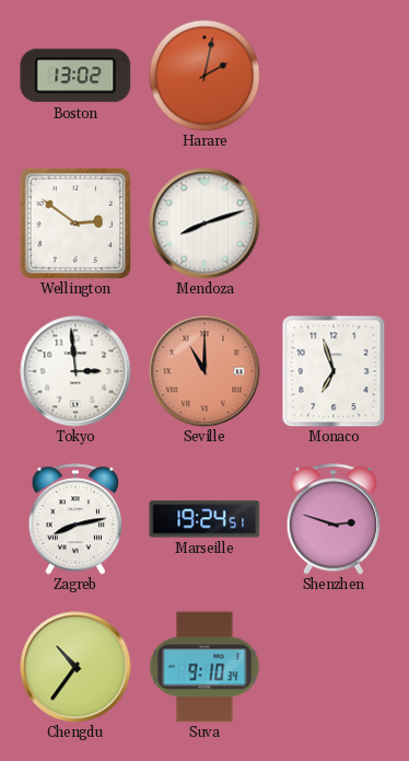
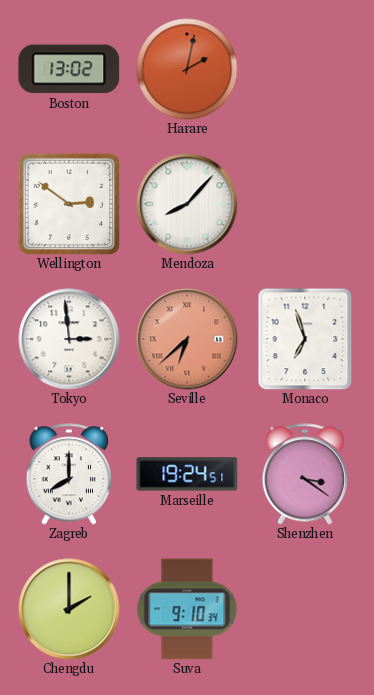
Mendoza: 8:12 -> 8:07
Seville: 11:00 -> 6:38
Zagreb: 8:13 -> 8:00
Shenzhen: 2:48 -> 3:21
Chengdu: 10:36 -> 2:00
